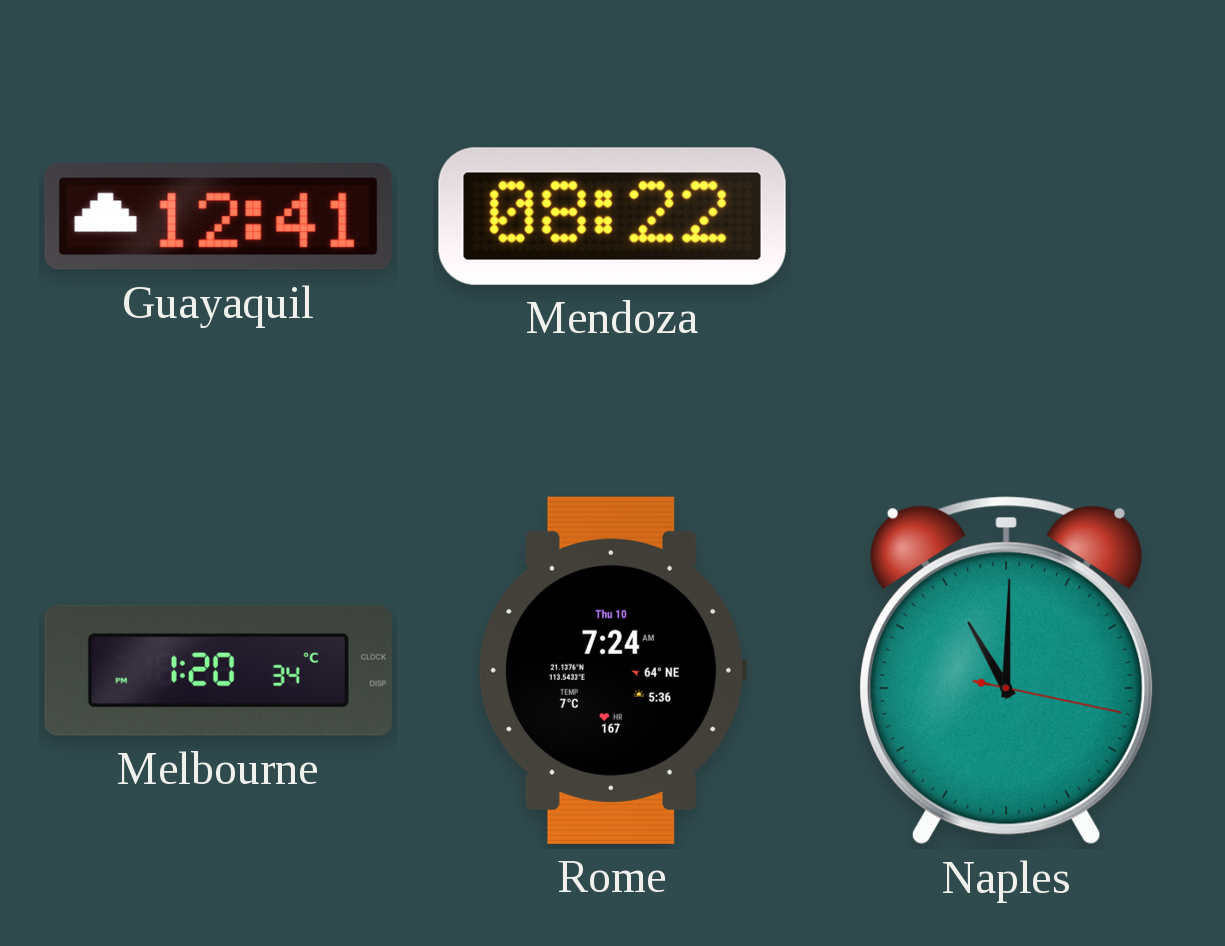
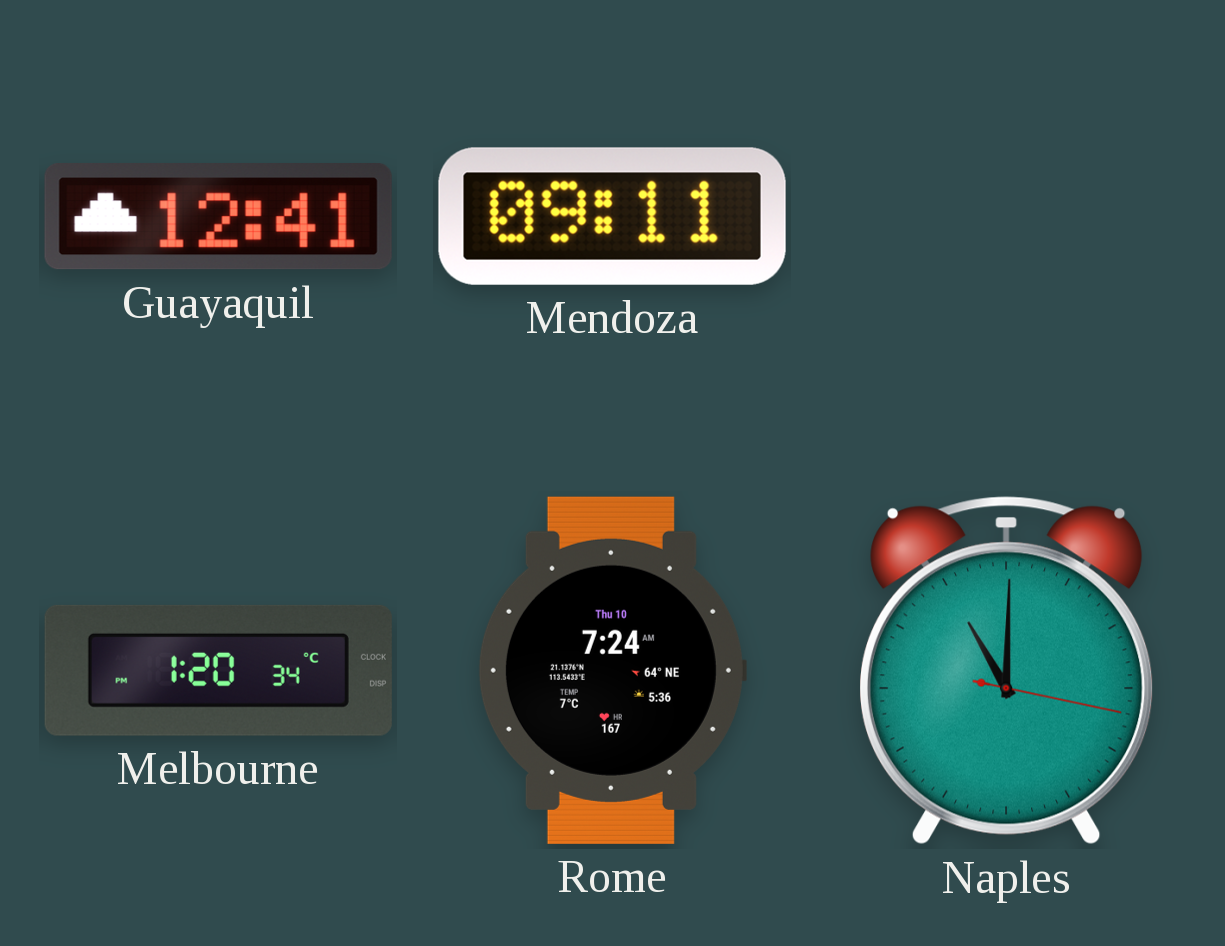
Mendoza: 08:22 -> 09:11
